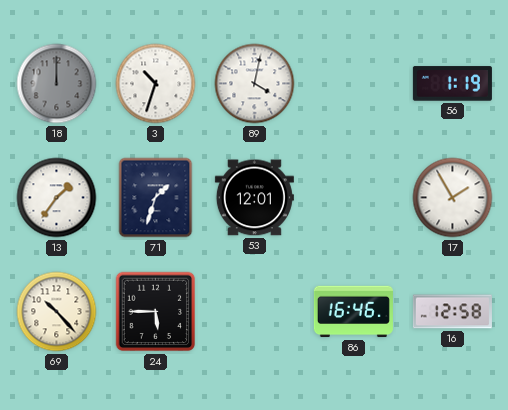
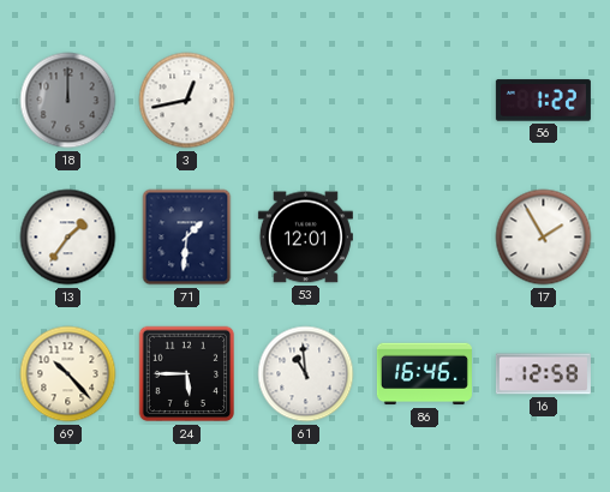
3: 10:33 -> 12:43
89: 4:02 -> none
56: 1:19 -> 1:22
71: 1:33 -> 1:31
61: none -> 10:59
